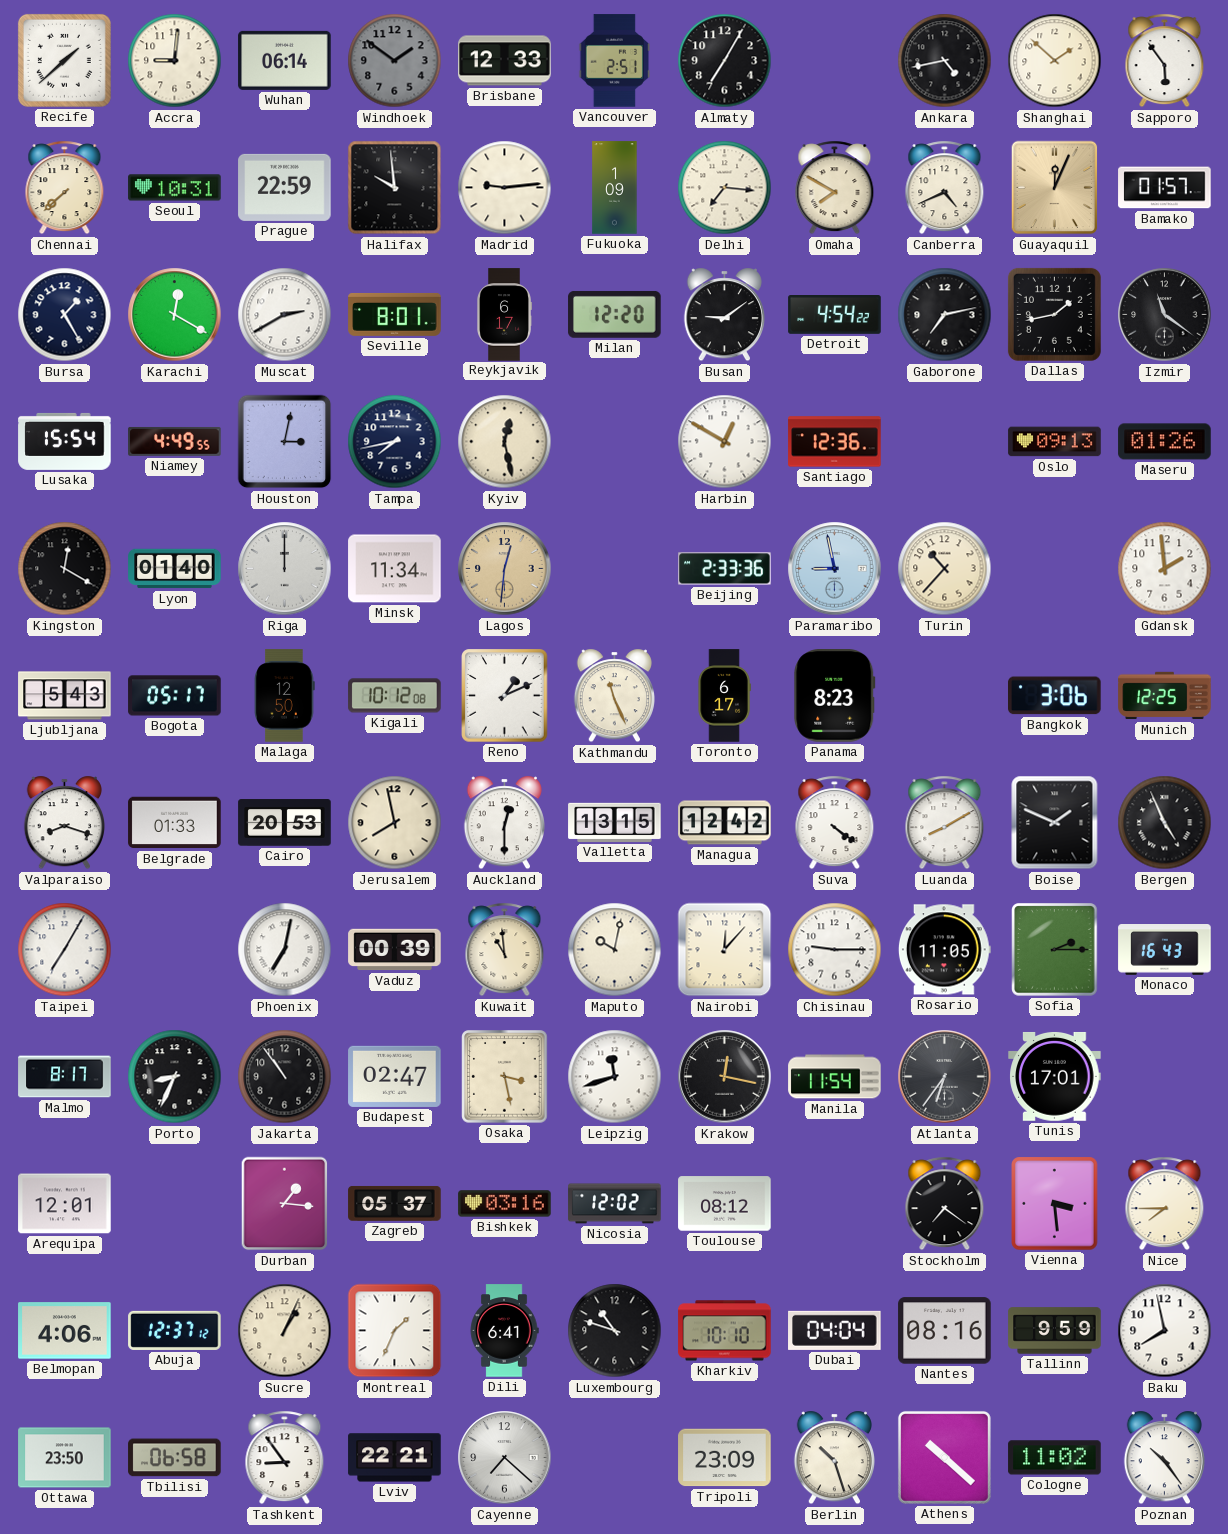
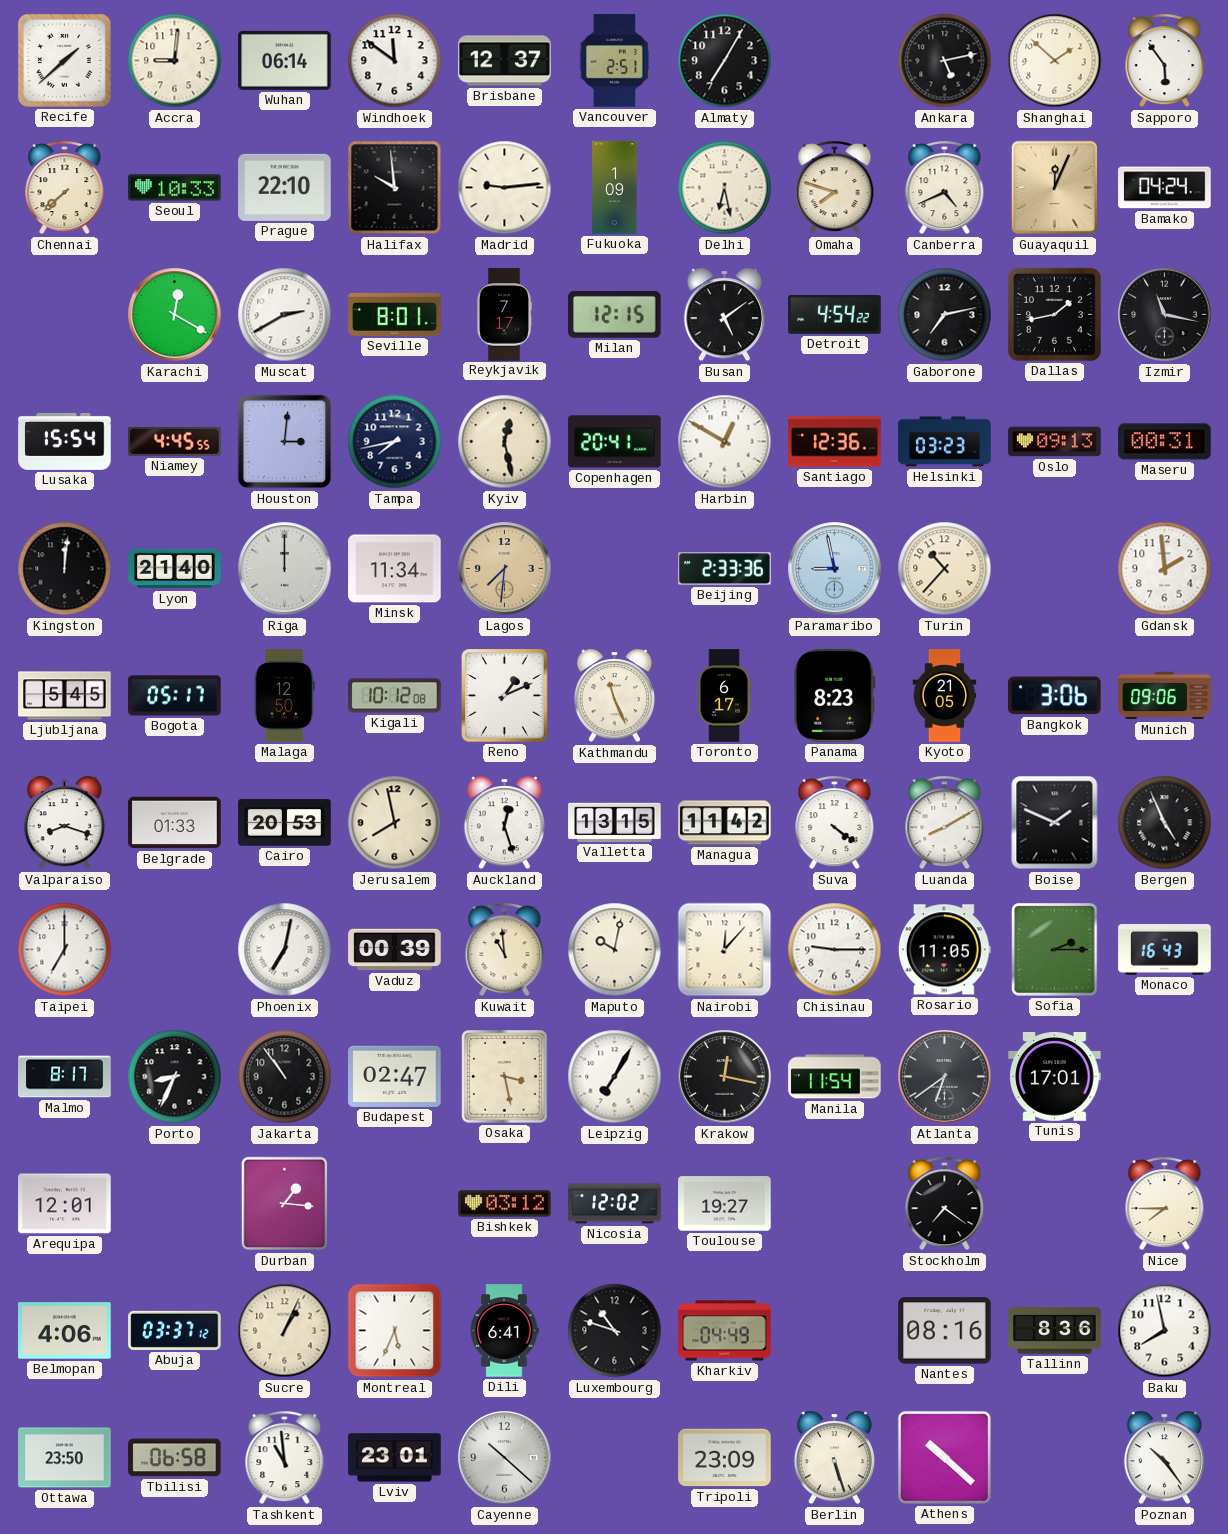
Windhoek: 1:51 -> 11:51
Windhoek dial: grey -> white
Brisbane: 12:33 -> 12:37
Ankara: 4:43 -> 5:13
Seoul: 10:31 -> 10:33
Prague: 22:59 -> 22:10
Delhi: 7:16 -> 6:28
Omaha: 7:50 -> 7:48
Bamako: 01:57 -> 04:24
Bursa: 1:25 -> none
Reykjavik: 6:17 -> 7:17
Milan: 12:20 -> 12:15
Busan: 9:09 -> 5:09
Izmir: 11:21 -> 11:17
Niamey: 4:49 -> 4:45
Houston: 3:02 -> 3:01
Copenhagen: none -> 20:41
Helsinki: none -> 03:23
Maseru: 01:26 -> 00:31
Kingston: 12:20 -> 12:01
Lyon: 01:40 -> 21:40
Lagos: 12:31 -> 7:31
Ljubljana: 5:43 -> 5:45
Kyoto: none -> 21:05
Munich: 12:25 -> 09:06
Auckland: 12:30 -> 12:27
Managua: 12:42 -> 11:42
Taipei: 7:05 -> 7:00
Leipzig: 11:42 -> 7:05
Atlanta: 6:36 -> 6:39
Zagreb: 05:37 -> none
Bishkek: 03:16 -> 03:12
Toulouse: 08:12 -> 19:27
Vienna: 3:29 -> none
Abuja: 12:37 -> 03:37
Montreal: 1:34 -> 5:34
Kharkiv: 10:10 -> 04:49
Dubai: 04:04 -> none
Tallinn: 9:59 -> 8:36
Tashkent: 8:54 -> 10:59
Lviv: 22:21 -> 23:01
Cayenne: 7:22 -> 10:22
Berlin: 10:27 -> 5:27
Cologne: 11:02 -> none
